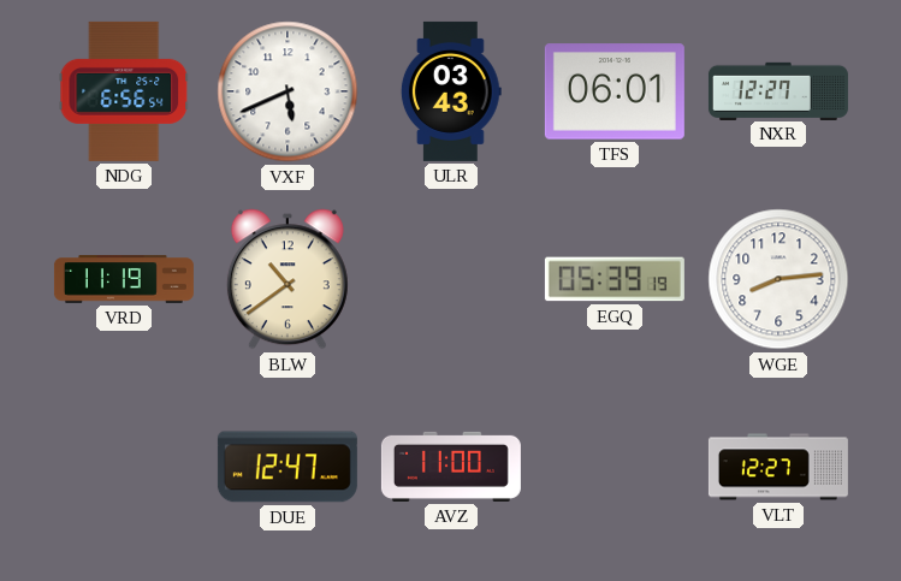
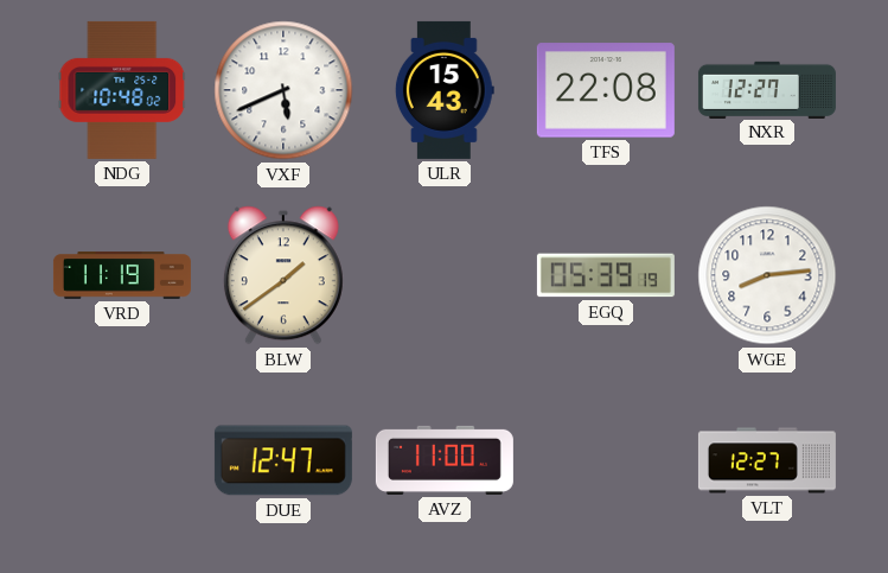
NDG: 6:56 -> 10:48
ULR: 03:43 -> 15:43
TFS: 06:01 -> 22:08
BLW: 10:39 -> 1:39
